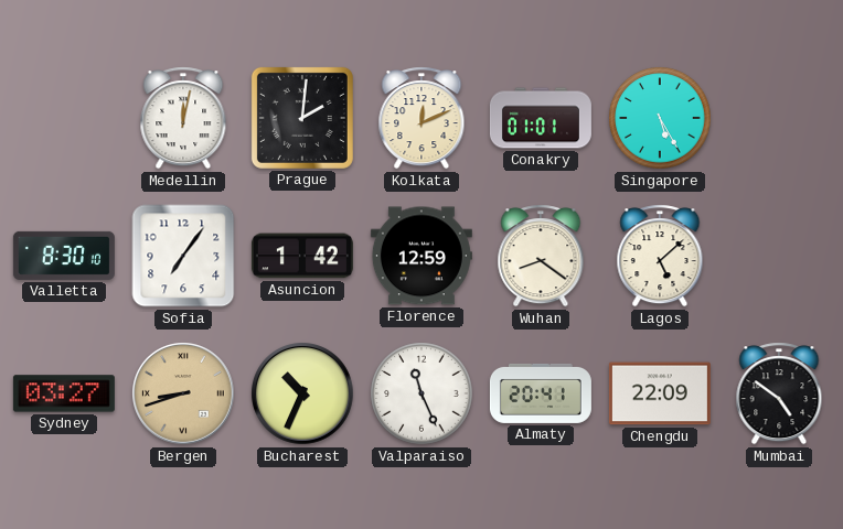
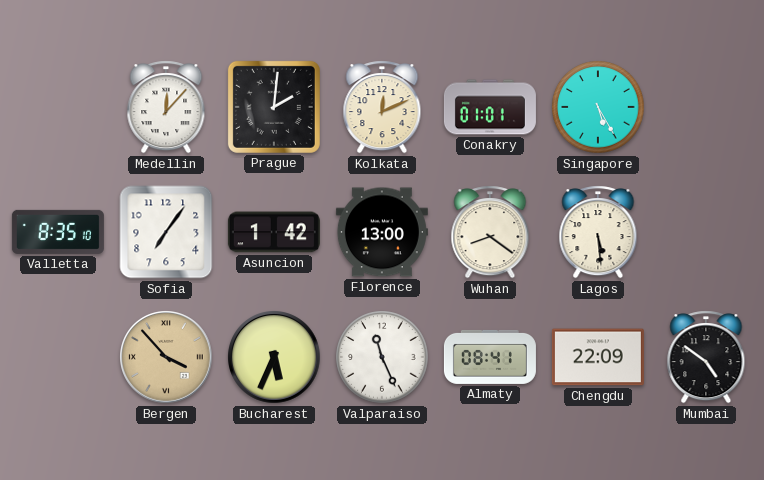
Medellin: 12:02 -> 12:07
Valletta: 8:30 -> 8:35
Florence: 12:59 -> 13:00
Lagos: 5:08 -> 5:29
Sydney: 03:27 -> none
Bergen: 8:42 -> 3:53
Bucharest: 10:34 -> 5:34
Almaty: 20:41 -> 08:41
